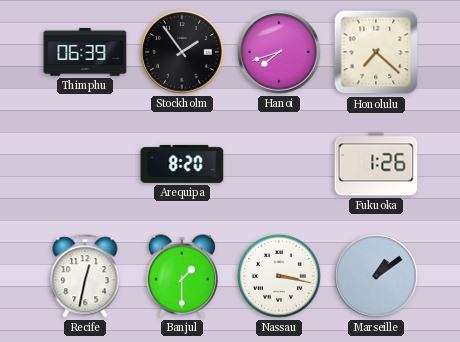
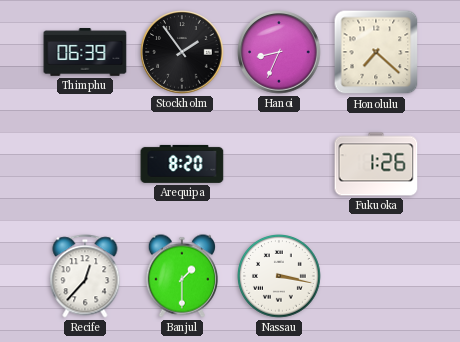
Hanoi: 7:42 -> 8:34
Recife: 12:32 -> 12:37
Marseille: 1:09 -> none
